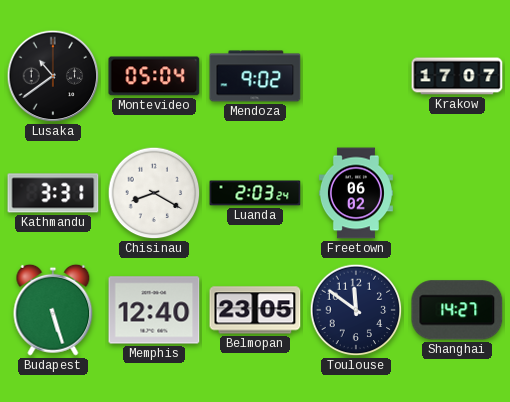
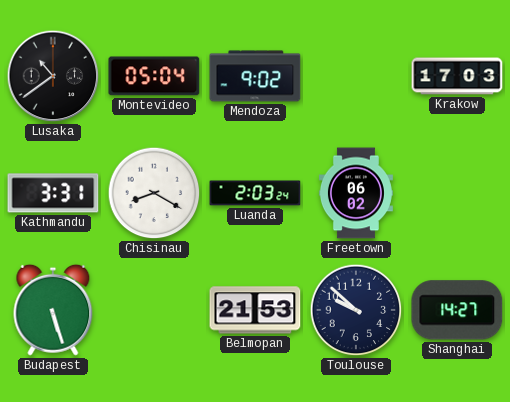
Krakow: 17:07 -> 17:03
Memphis: 12:40 -> none
Belmopan: 23:05 -> 21:53
Toulouse: 11:51 -> 9:52
